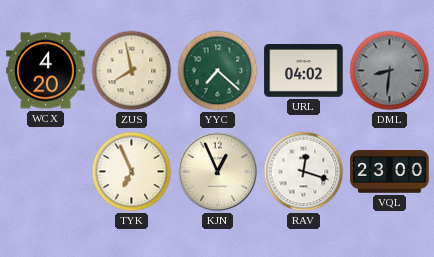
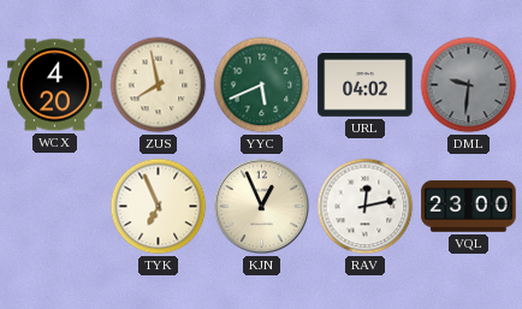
YYC: 7:22 -> 5:41
DML: 8:31 -> 9:31
RAV: 12:18 -> 12:13
